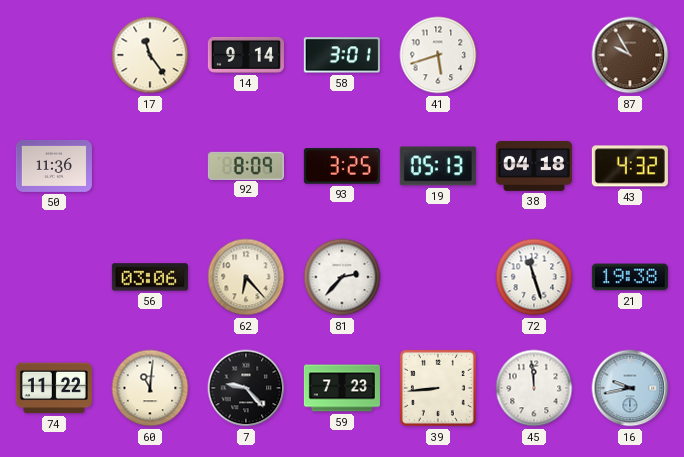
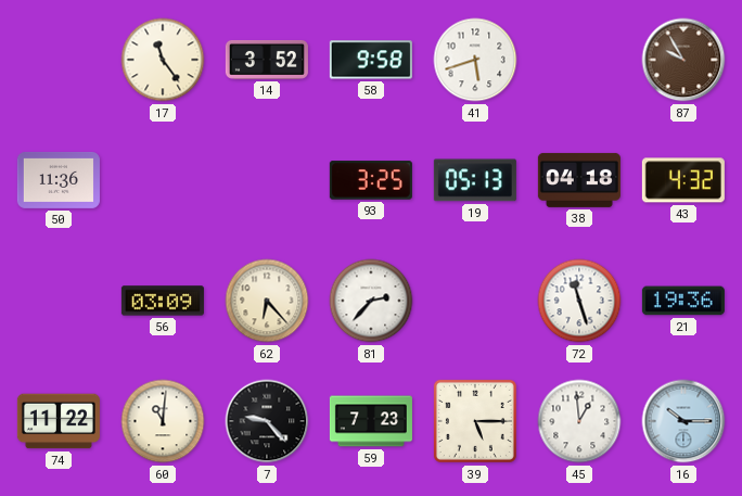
14: 9:14 -> 3:52
58: 3:01 -> 9:58
92: 8:09 -> none
56: 03:06 -> 03:09
21: 19:38 -> 19:36
39: 8:44 -> 5:15
45: 11:59 -> 12:59
16: 9:43 -> 10:15
